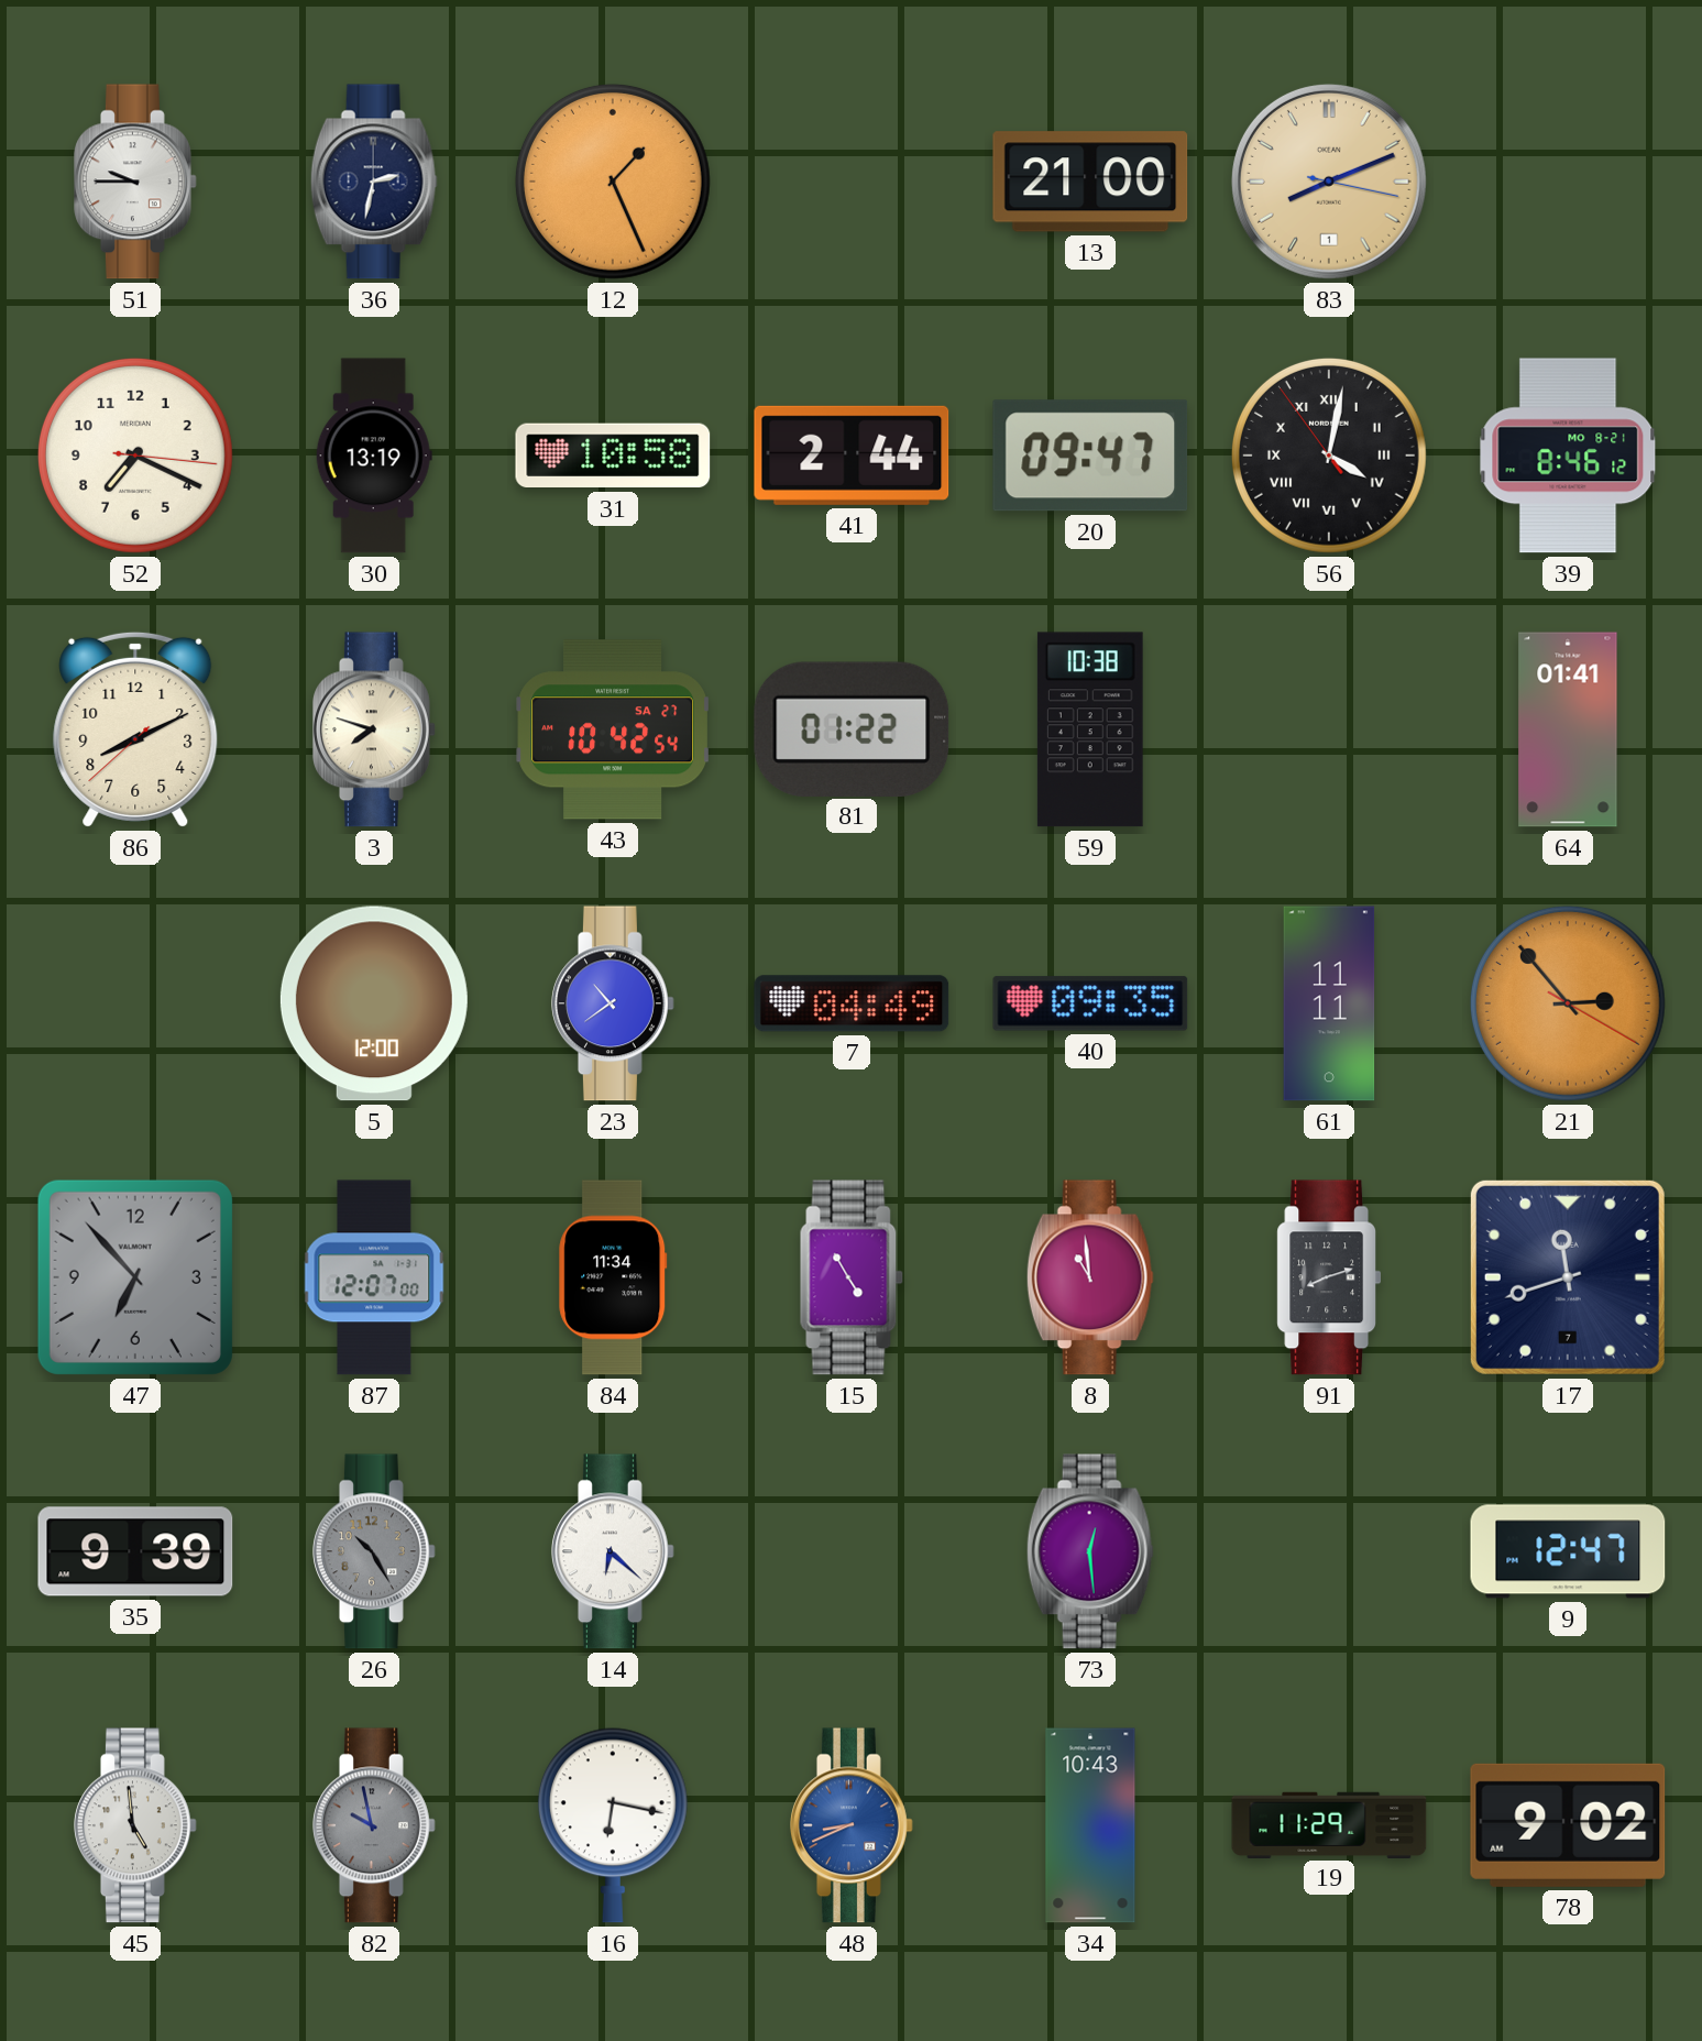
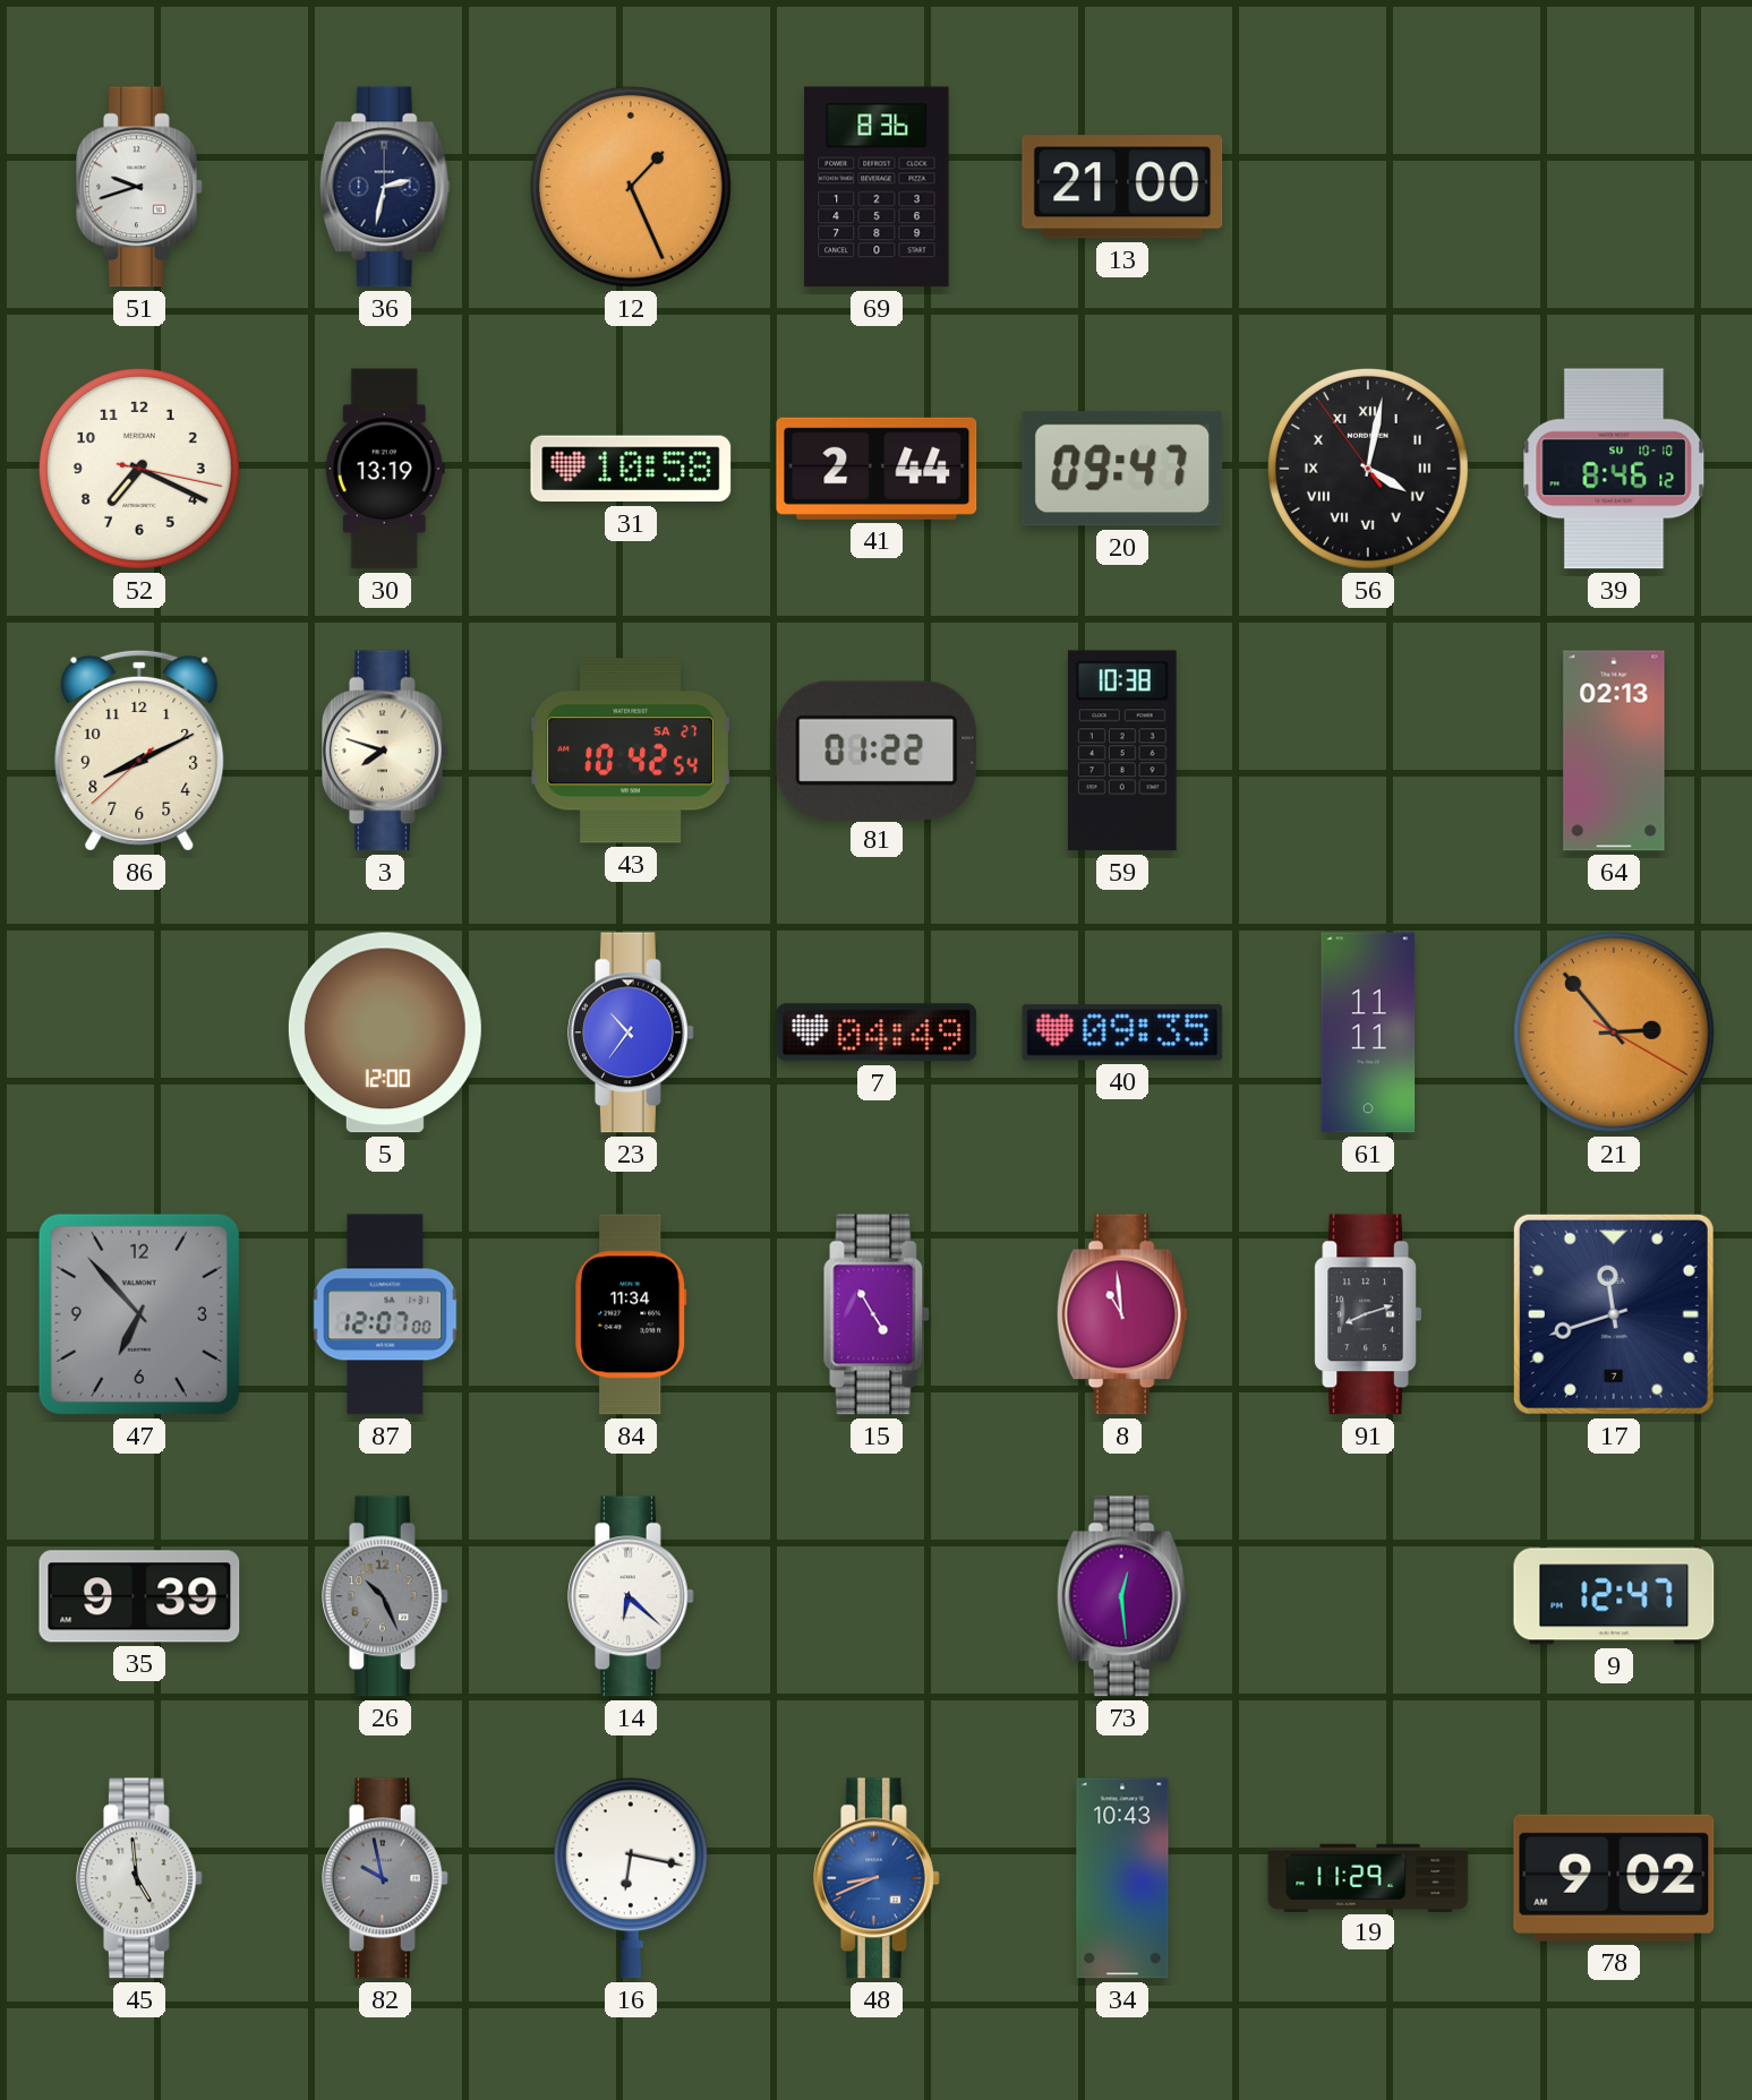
51: 9:45 -> 9:42
69: none -> 8:36
83: 8:11 -> none
52: 7:19:16 -> 7:19:17
39 date: MO 8-21 -> SU 10-10
64: 01:41 -> 02:13
23: 10:39 -> 10:36
26: 10:25 -> 10:26
